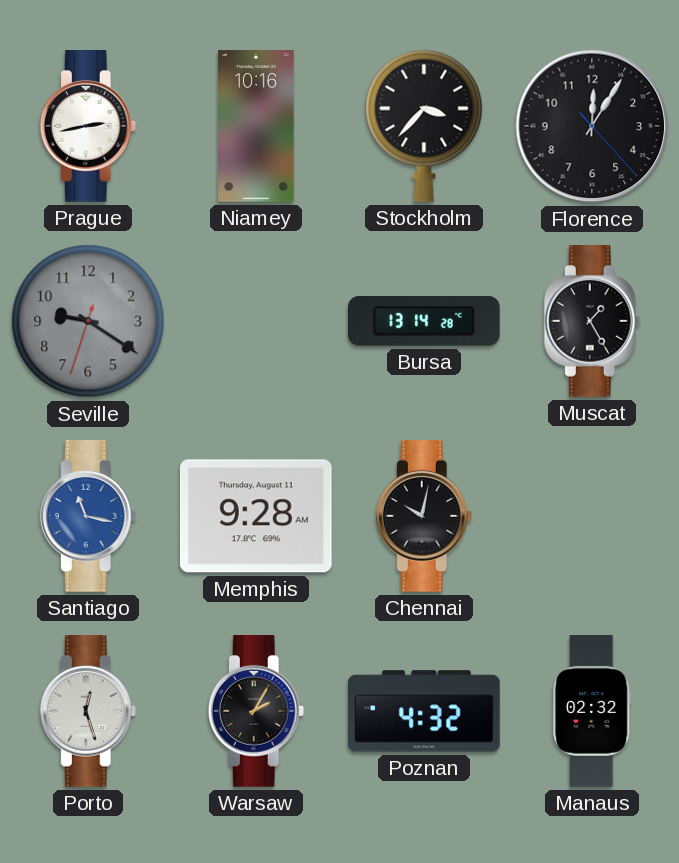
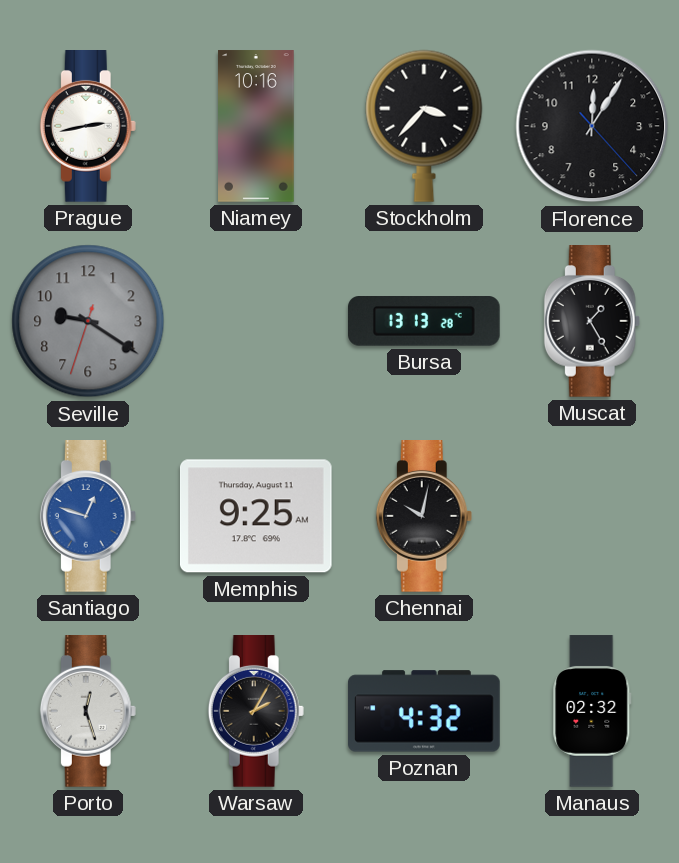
Bursa: 13:14 -> 13:13
Santiago: 11:17 -> 12:48
Memphis: 9:28 -> 9:25
